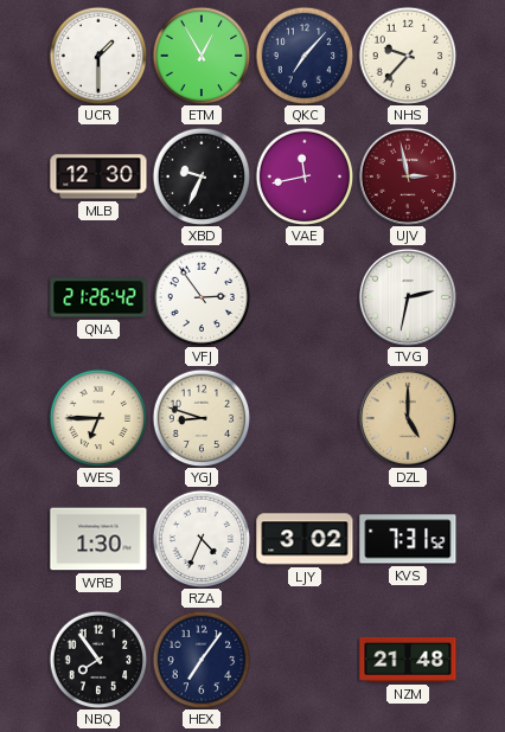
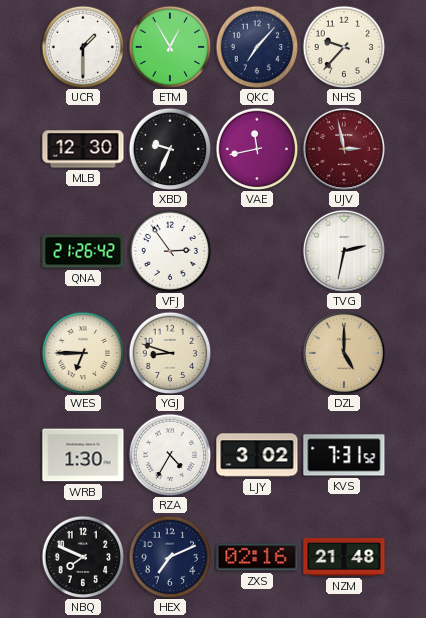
RZA: 4:34 -> 4:35
NBQ: 7:54 -> 7:49
HEX: 7:06 -> 7:11
ZXS: none -> 02:16
